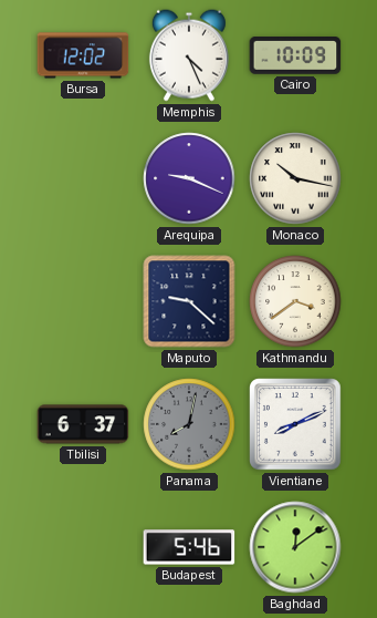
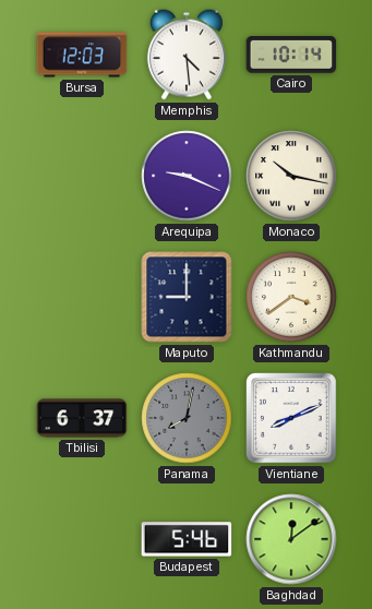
Bursa: 12:02 -> 12:03
Memphis: 4:26 -> 4:29
Cairo: 10:09 -> 10:14
Maputo: 9:22 -> 9:00
